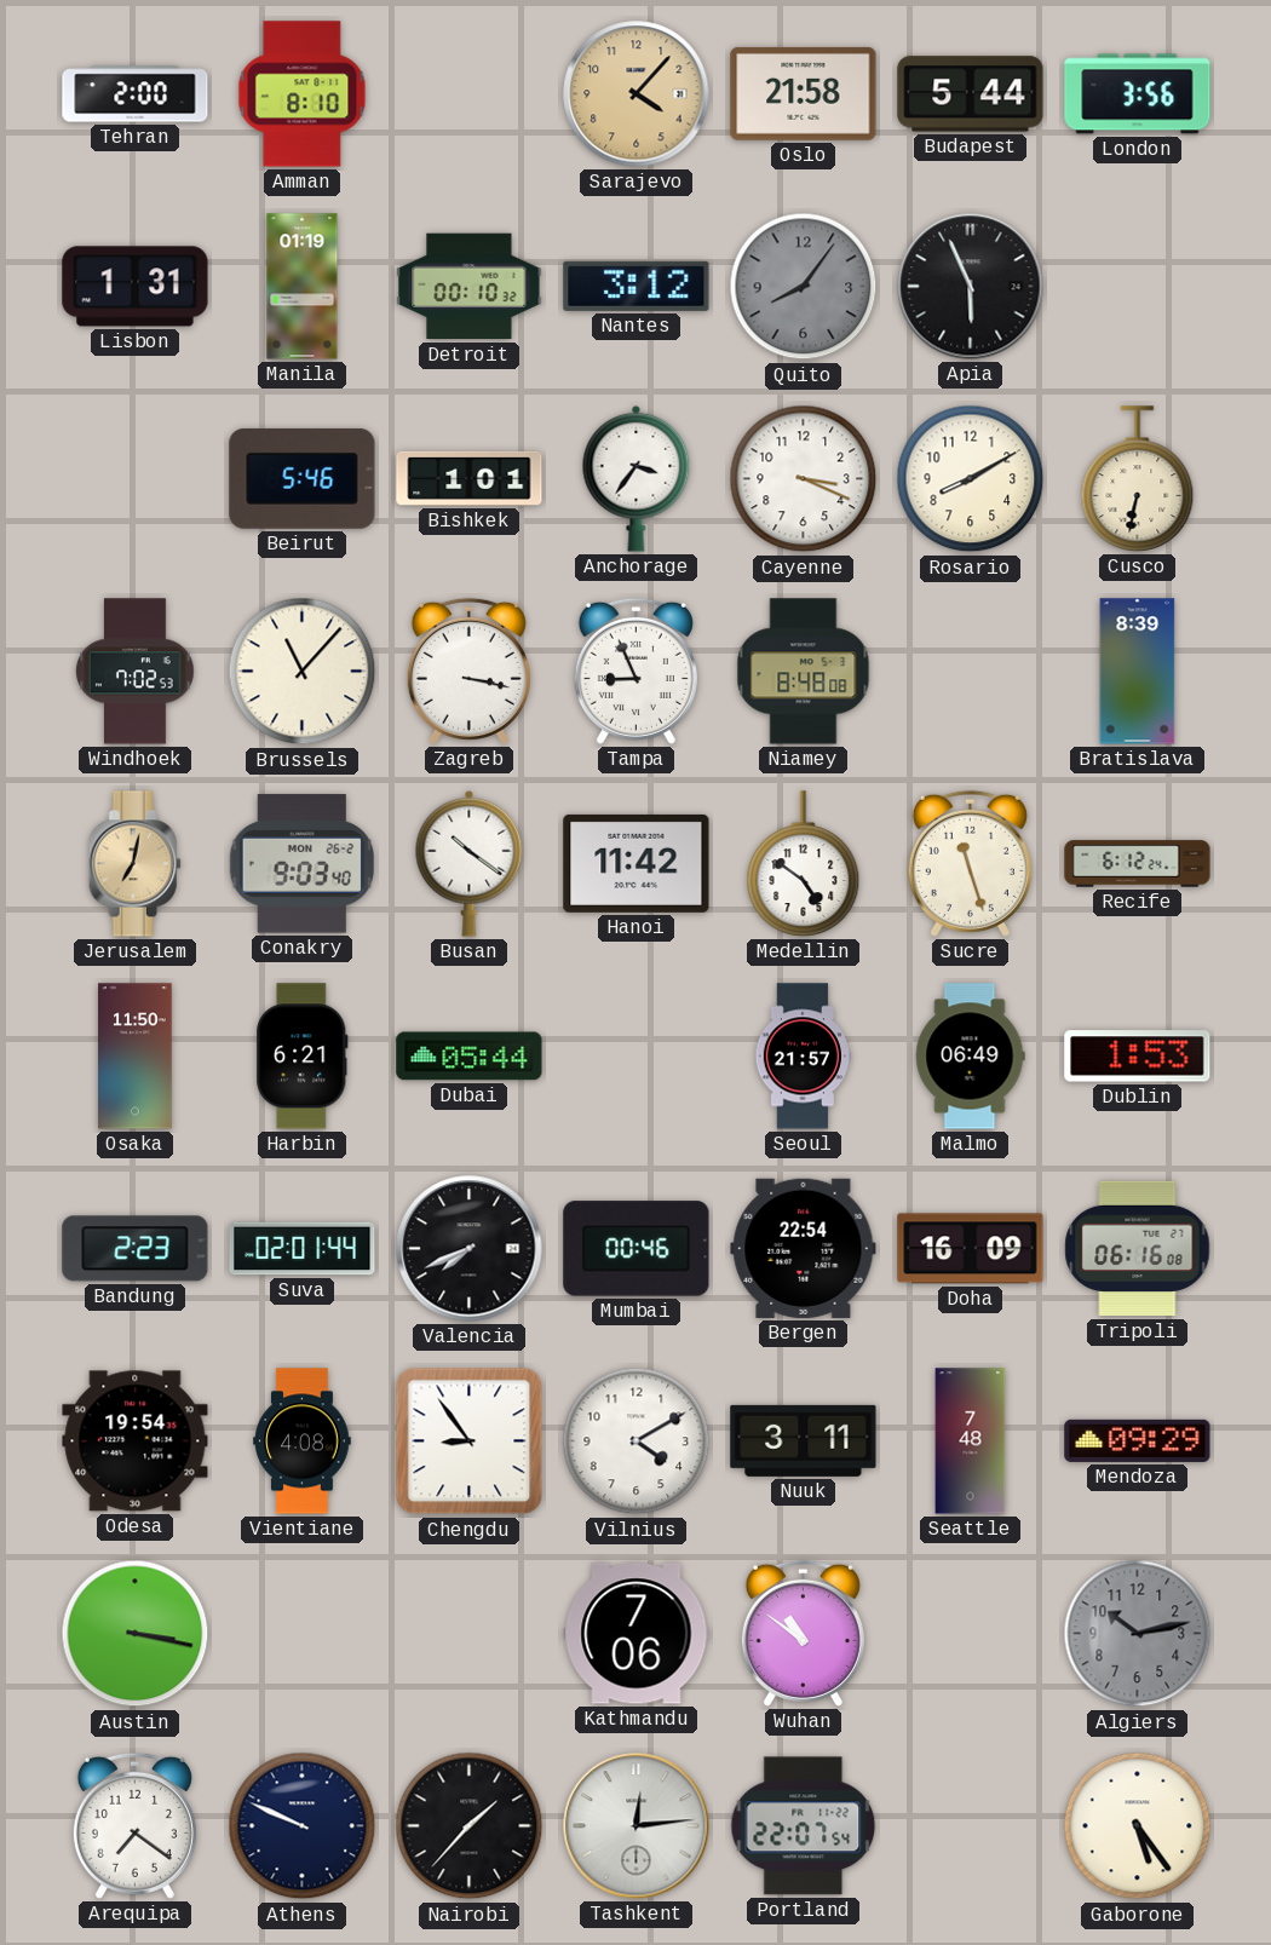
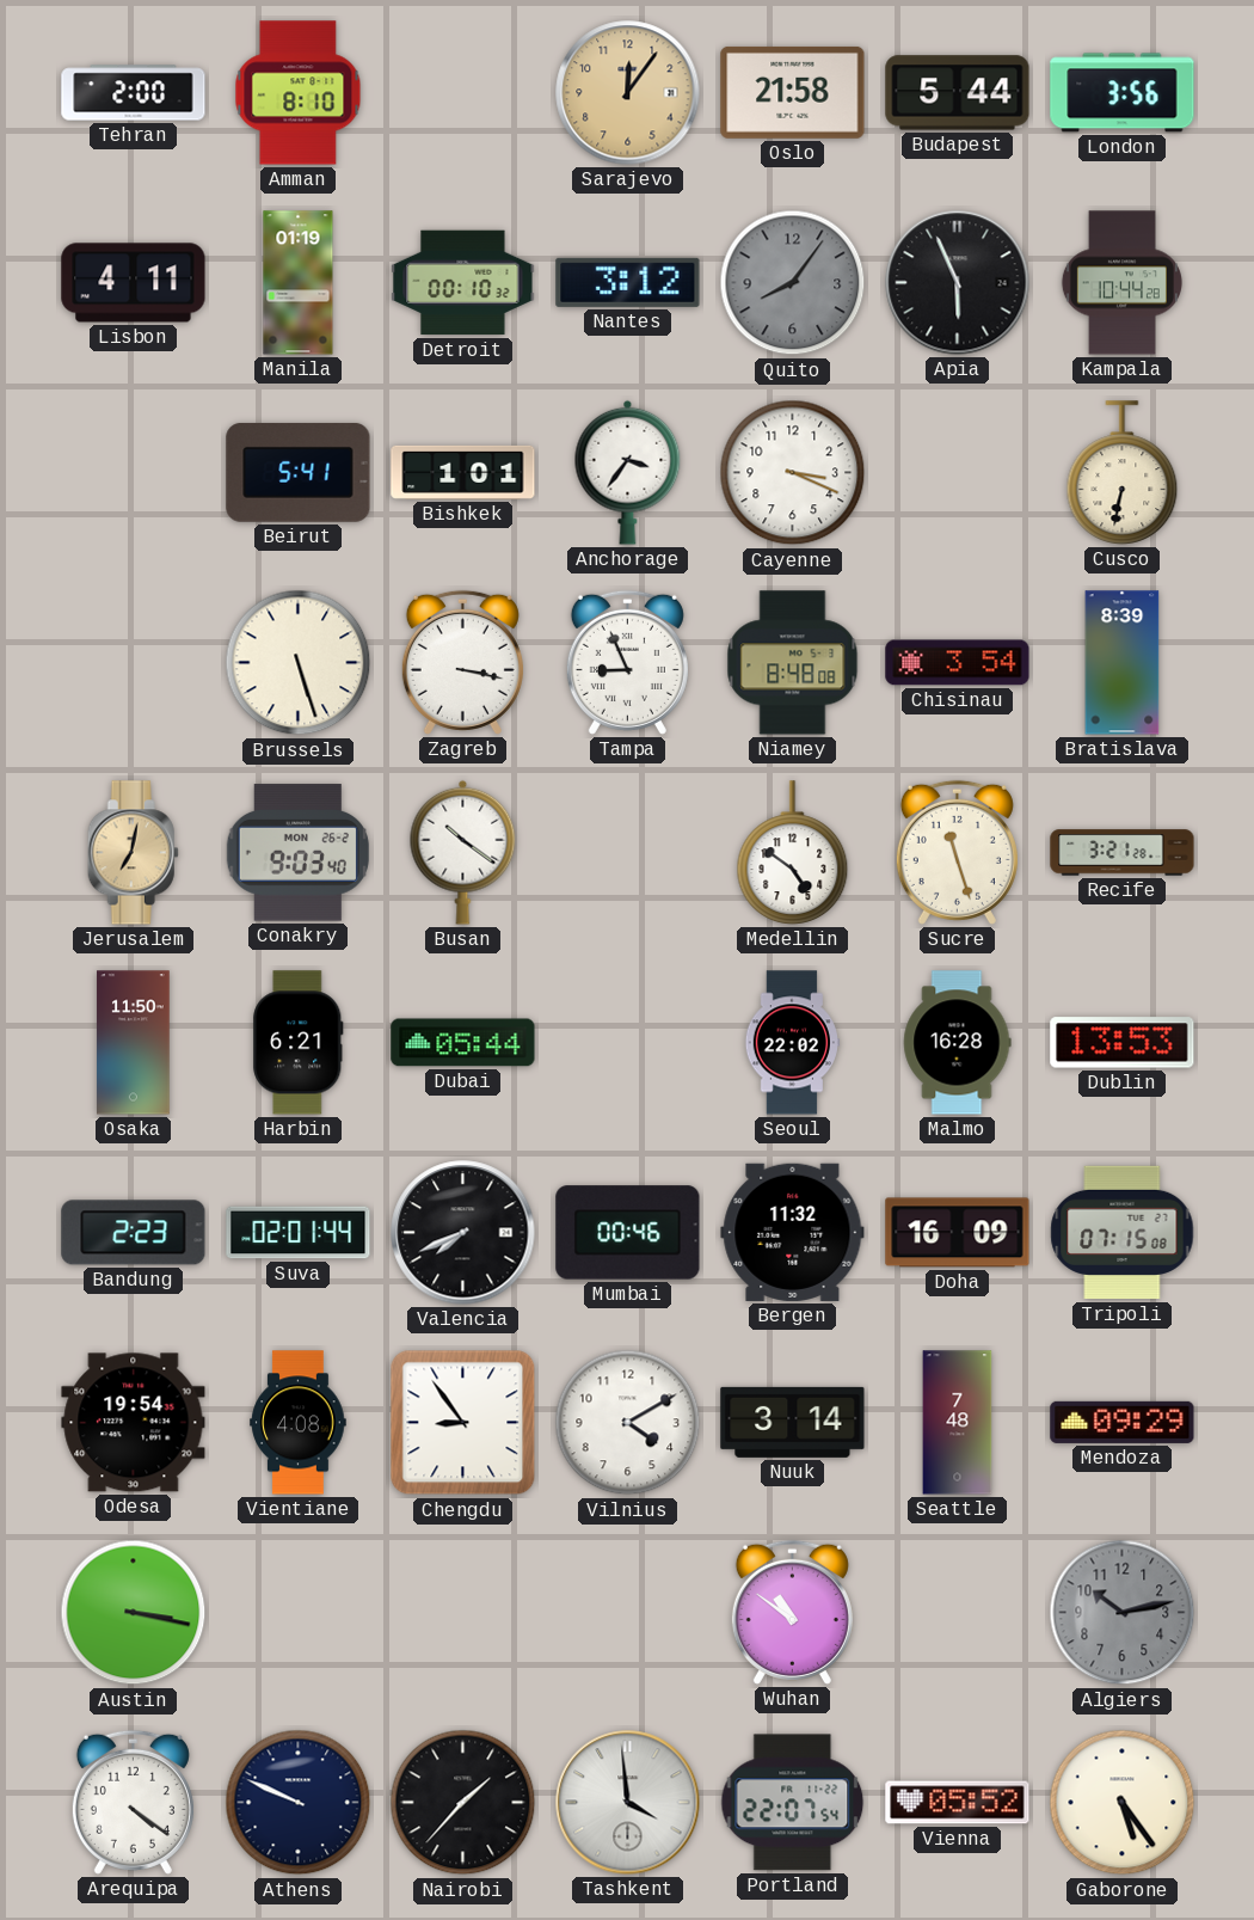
Sarajevo: 4:07 -> 12:06
Lisbon: 1:31 -> 4:11
Kampala: none -> 10:44
Beirut: 5:46 -> 5:41
Rosario: 8:10 -> none
Windhoek: 7:02 -> none
Brussels: 11:07 -> 5:27
Chisinau: none -> 3:54
Hanoi: 11:42 -> none
Recife: 6:12 -> 3:21
Seoul: 21:57 -> 22:02
Malmo: 06:49 -> 16:28
Dublin: 1:53 -> 13:53
Bergen: 22:54 -> 11:32
Tripoli: 06:16 -> 07:15
Nuuk: 3:11 -> 3:14
Kathmandu: 7:06 -> none
Arequipa: 7:21 -> 4:21
Tashkent: 12:14 -> 3:59
Vienna: none -> 05:52
